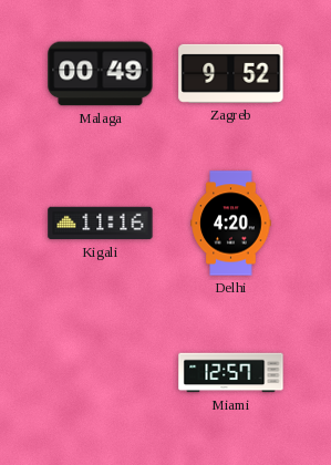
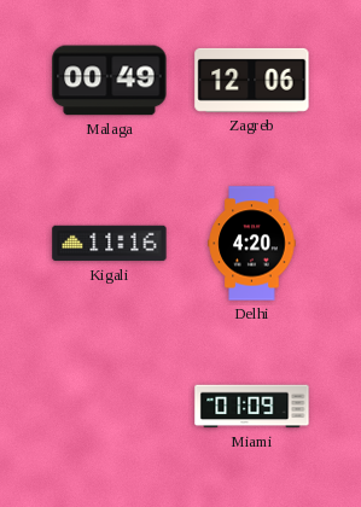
Zagreb: 9:52 -> 12:06
Miami: 12:57 -> 01:09
